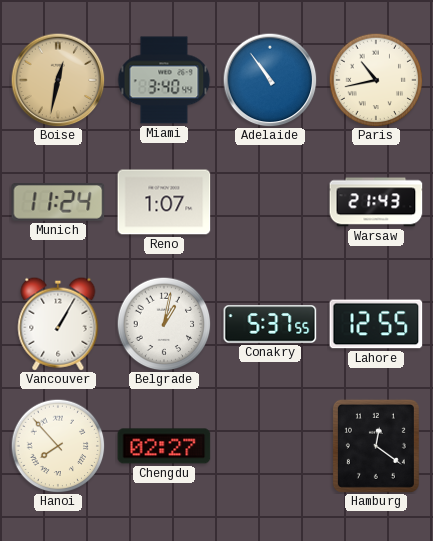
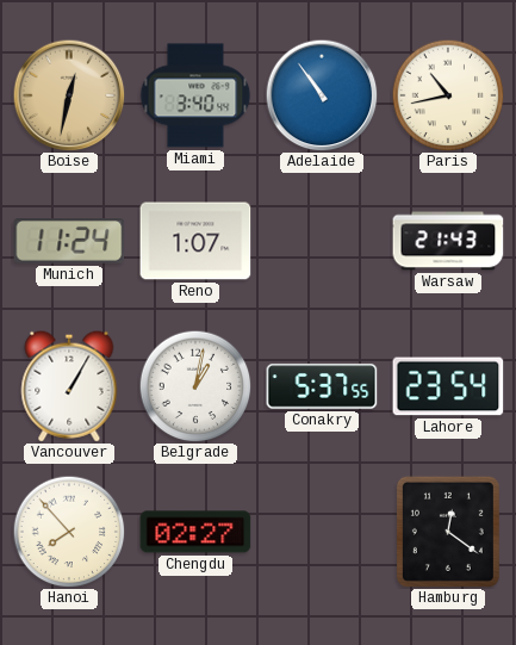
Lahore: 12:55 -> 23:54
